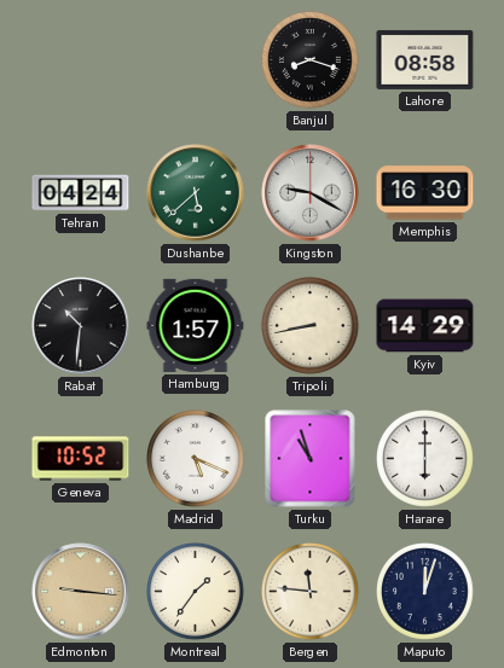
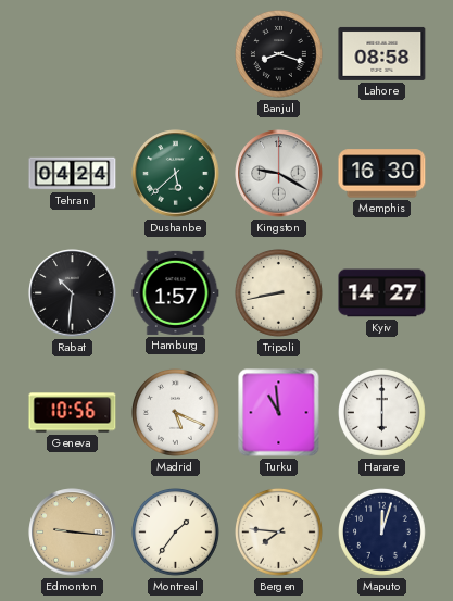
Kyiv: 14:29 -> 14:27
Geneva: 10:52 -> 10:56
Turku: 10:57 -> 10:59
Bergen: 11:46 -> 7:46
